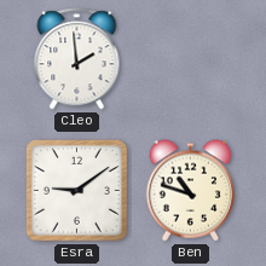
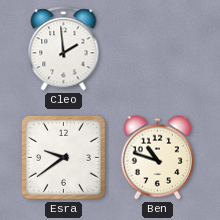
Esra: 9:09 -> 9:39
